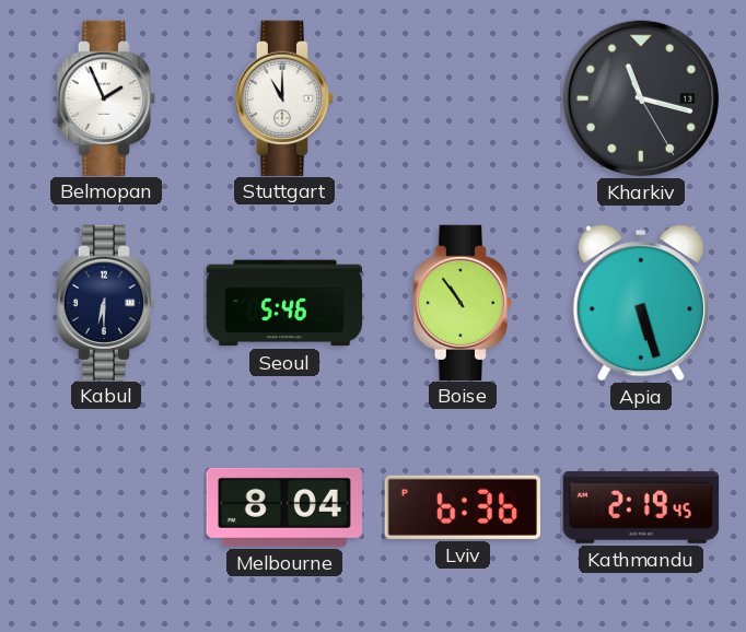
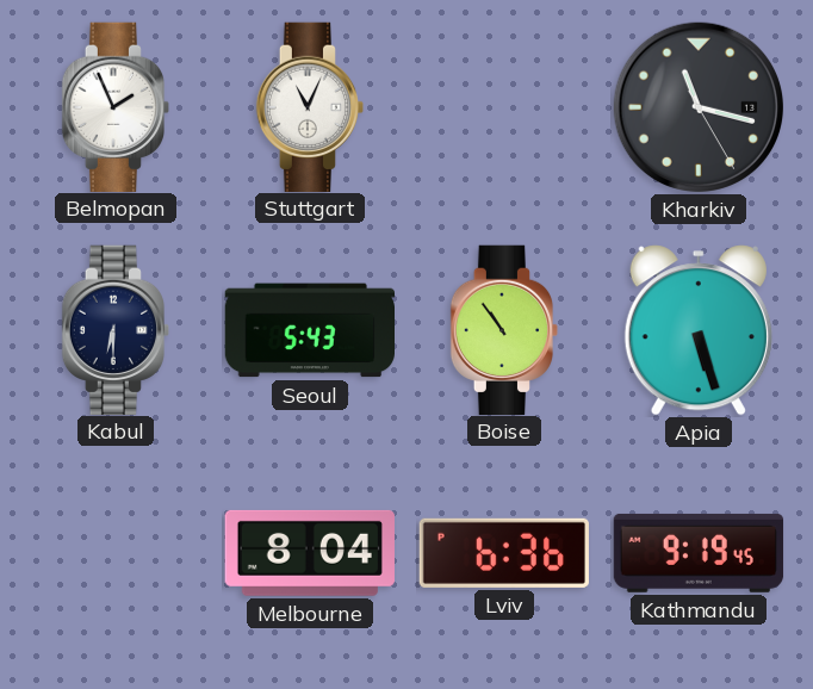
Stuttgart: 11:00 -> 11:04
Seoul: 5:46 -> 5:43
Kathmandu: 2:19 -> 9:19
